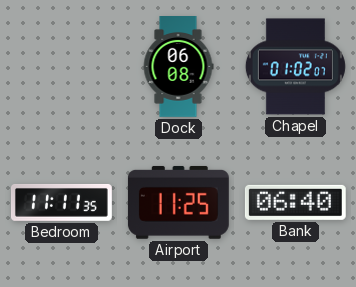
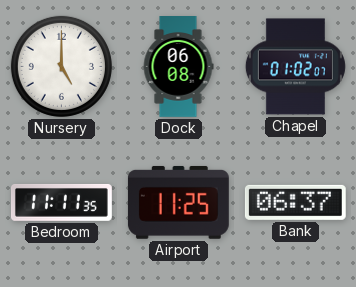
Nursery: none -> 5:00
Bank: 06:40 -> 06:37
